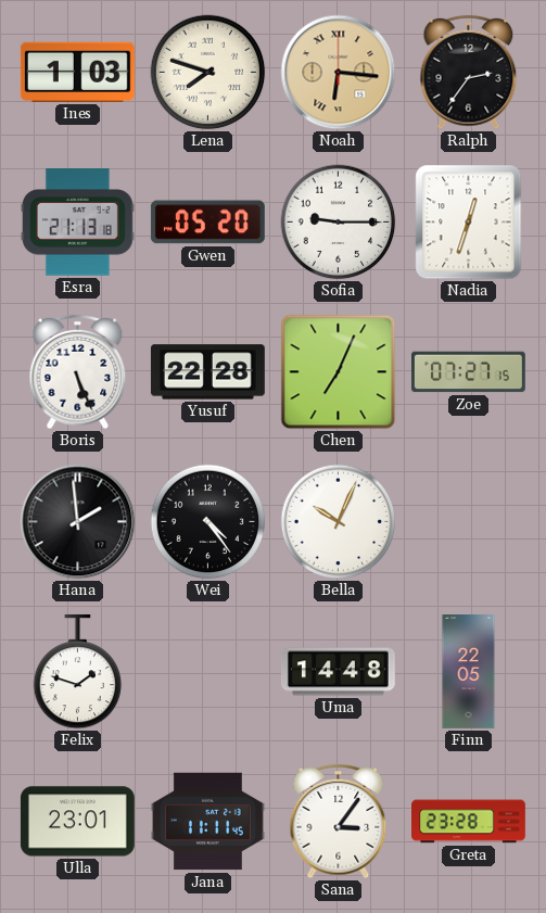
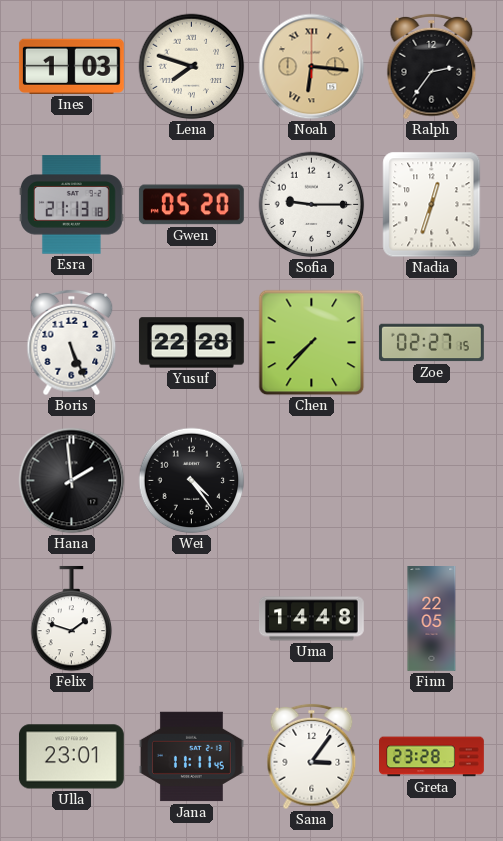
Chen: 7:04 -> 7:37
Zoe: 07:27 -> 02:27
Bella: 10:04 -> none
